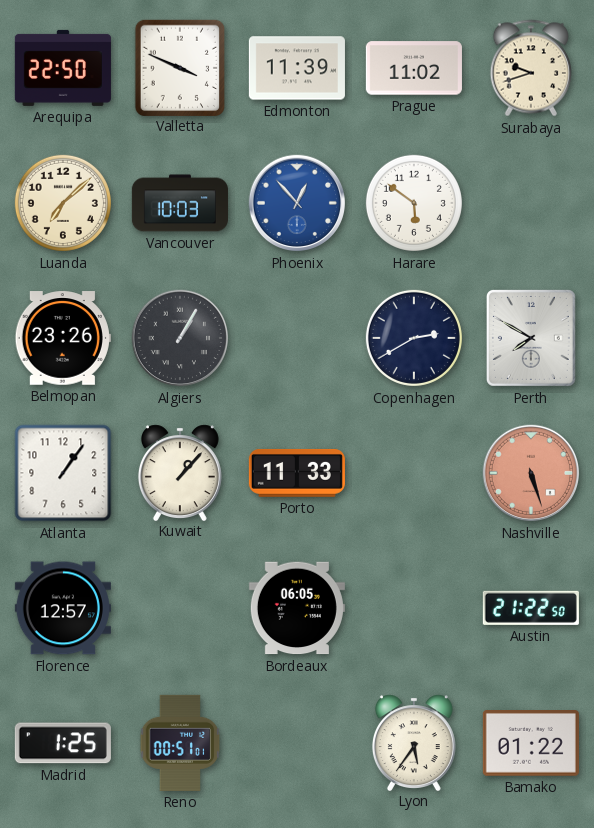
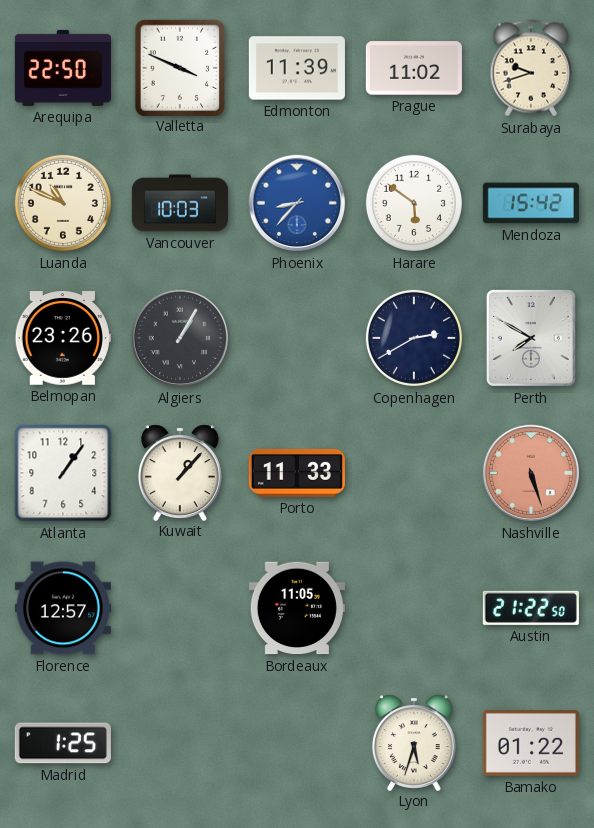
Luanda: 7:08 -> 10:49
Phoenix: 12:53 -> 8:37
Mendoza: none -> 15:42
Bordeaux: 06:05 -> 11:05
Reno: 00:51 -> none
Lyon: 5:36 -> 5:33
